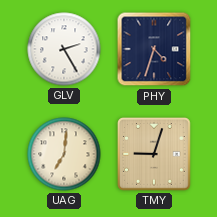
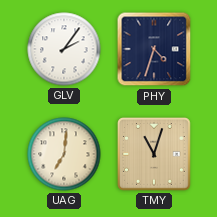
GLV: 2:25 -> 2:06
TMY: 9:03 -> 11:03
